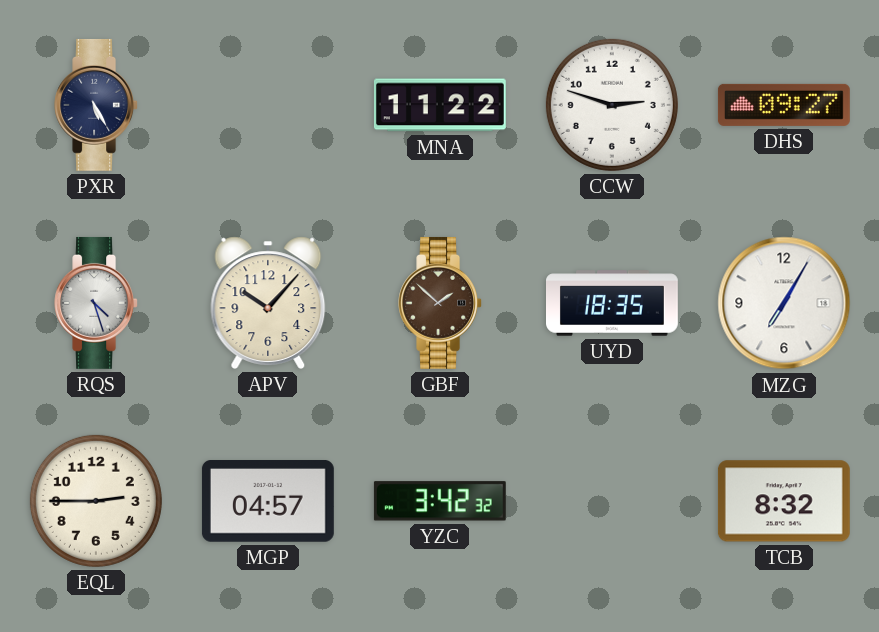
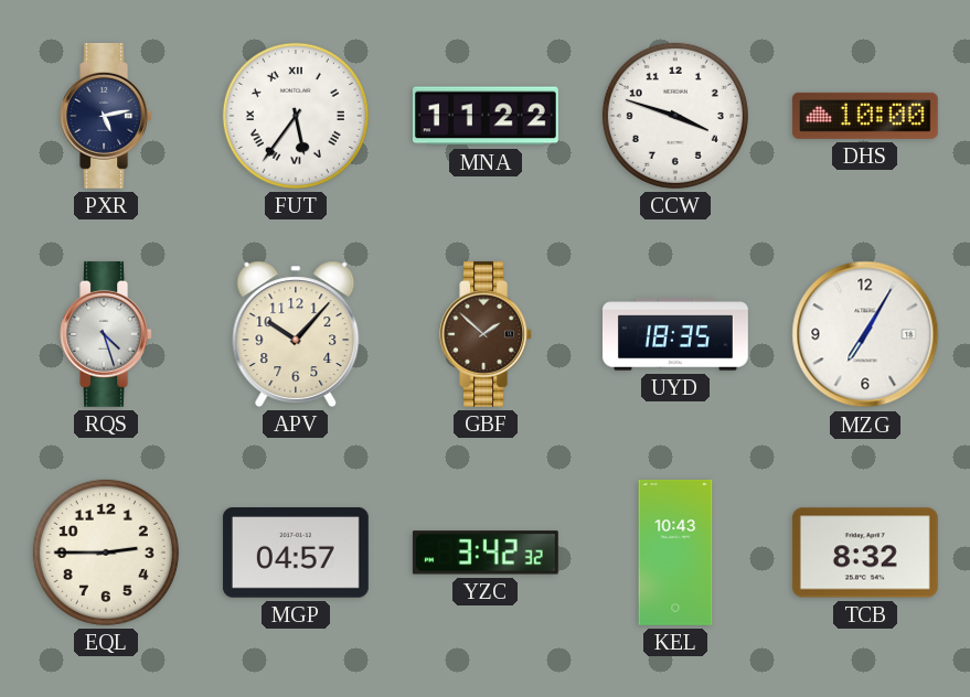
PXR: 5:25 -> 5:13
FUT: none -> 5:36
CCW: 2:48 -> 3:48
DHS: 09:27 -> 10:00
KEL: none -> 10:43
